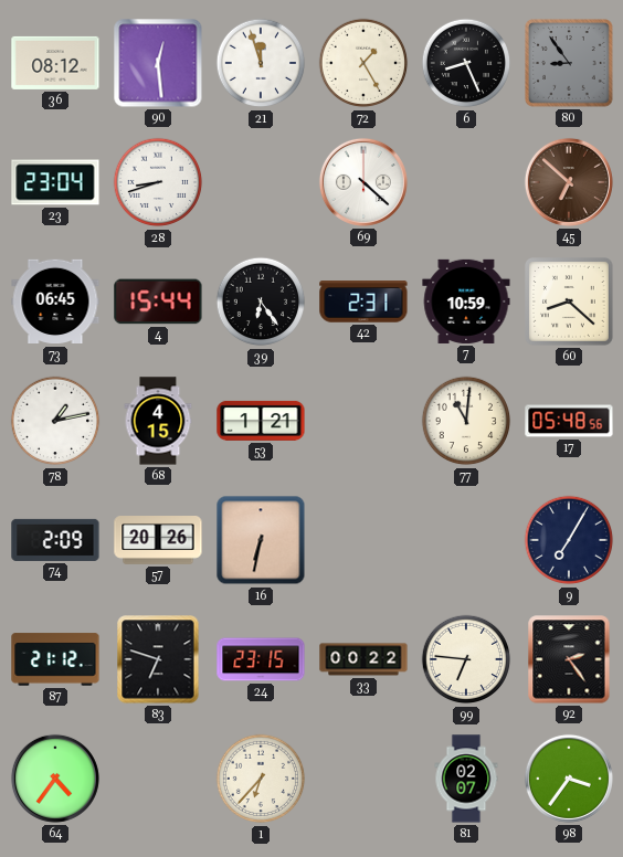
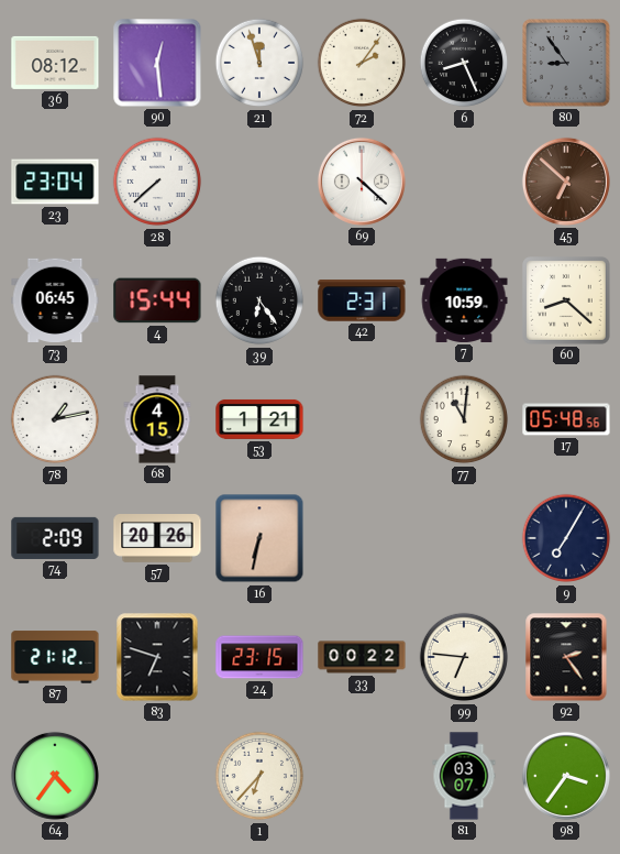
72: 1:25 -> 2:06
28: 8:42 -> 7:38
81: 02:07 -> 03:07
